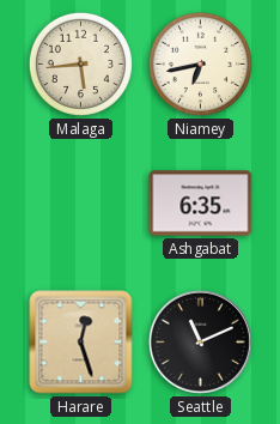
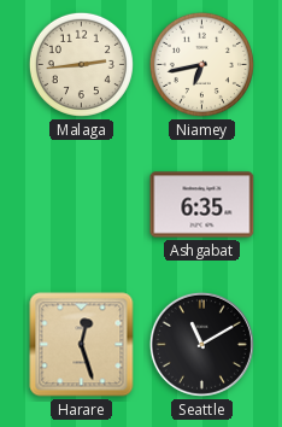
Malaga: 5:44 -> 2:44
Seattle: 11:11 -> 11:10
